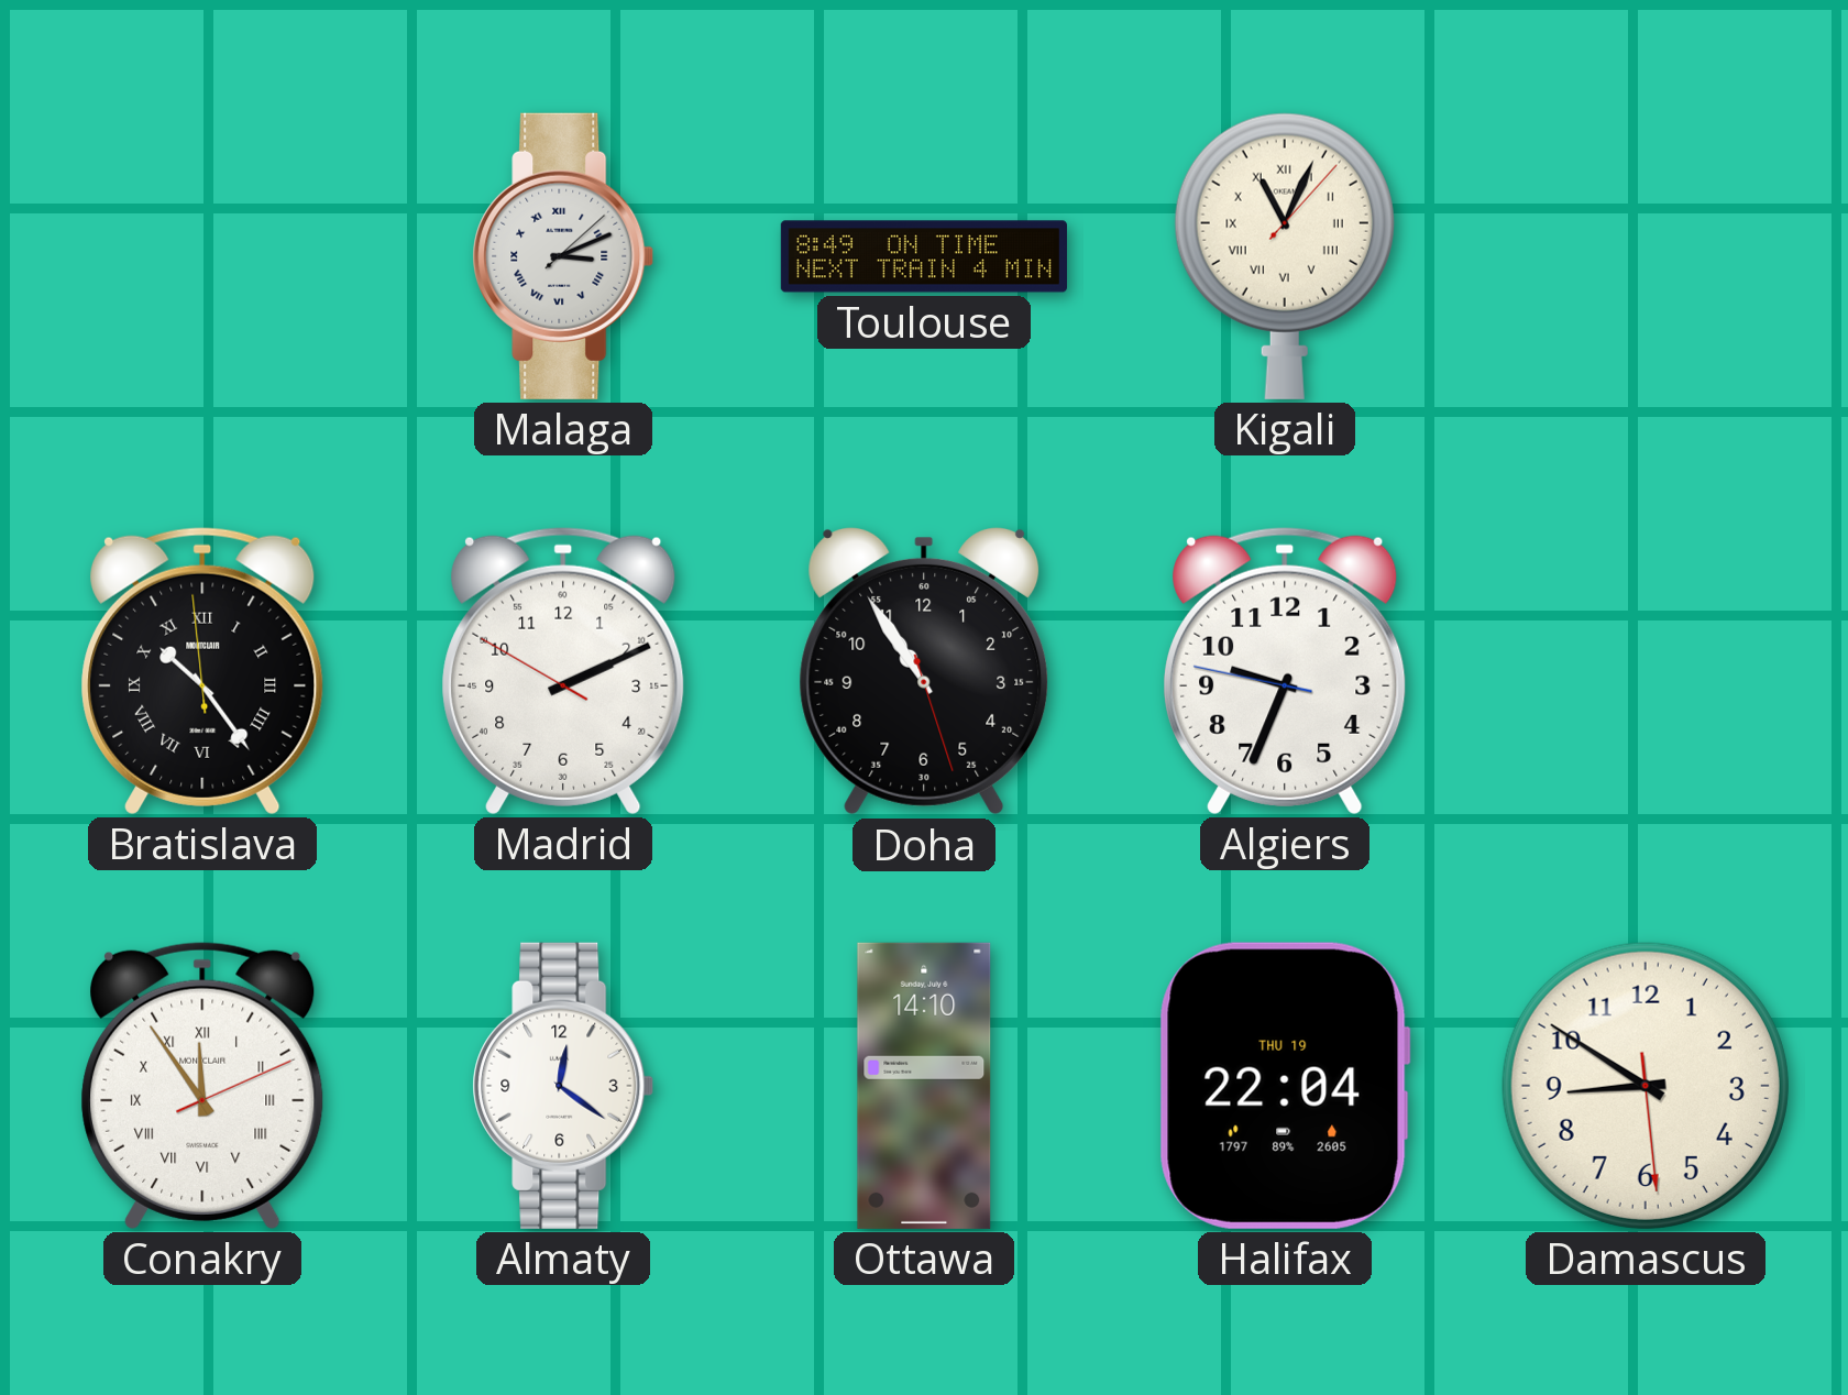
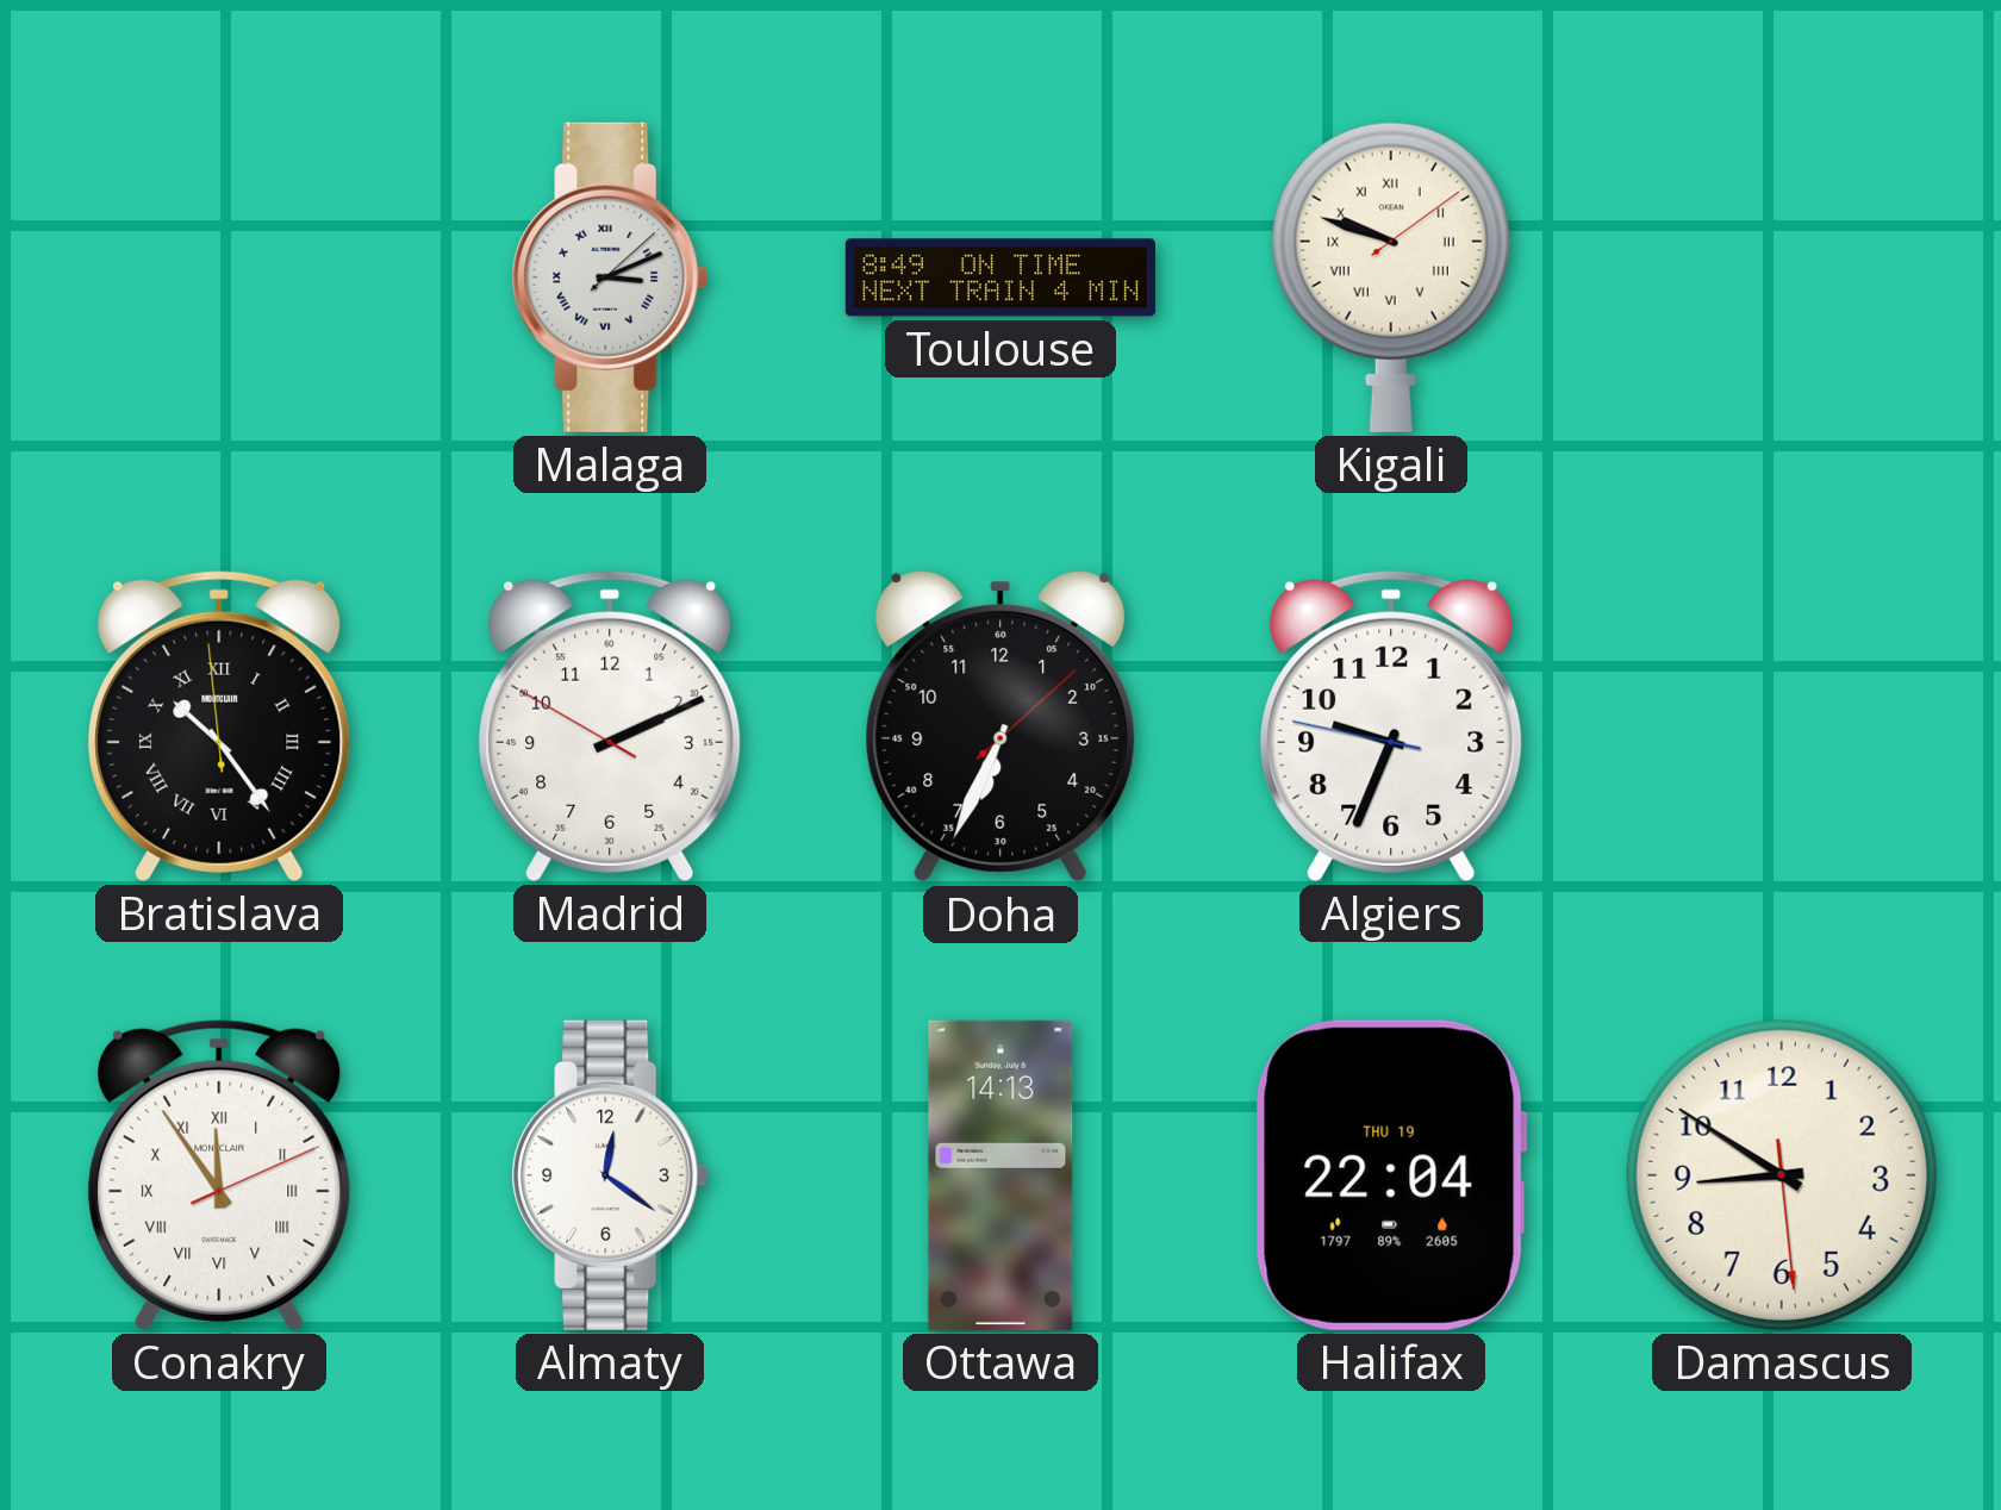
Kigali: 11:04 -> 9:48
Doha: 10:54 -> 6:34
Ottawa: 14:10 -> 14:13
